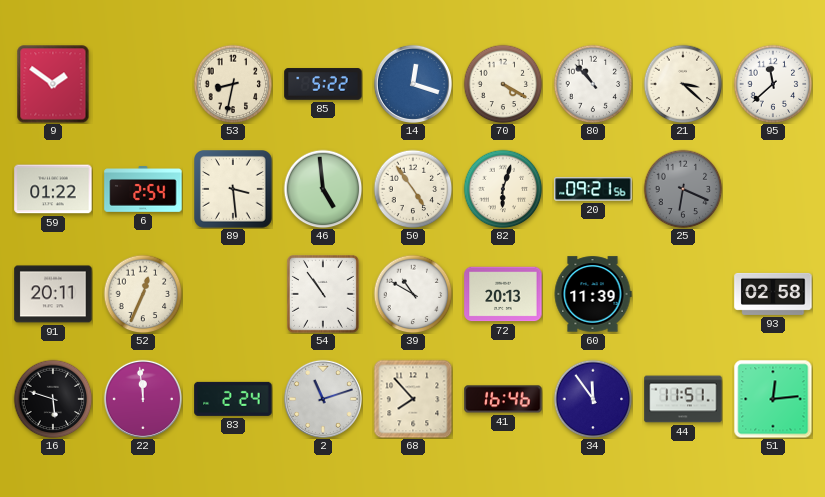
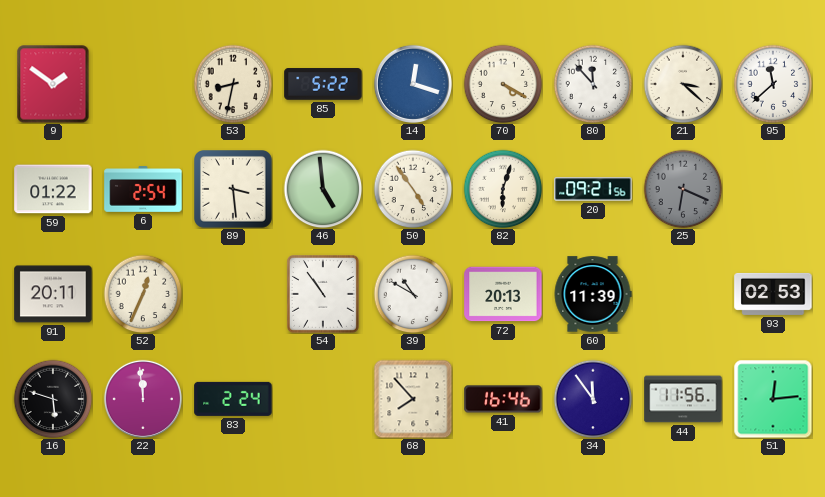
80: 10:53 -> 11:53
93: 02:58 -> 02:53
2: 11:12 -> none
44: 11:51 -> 11:56
